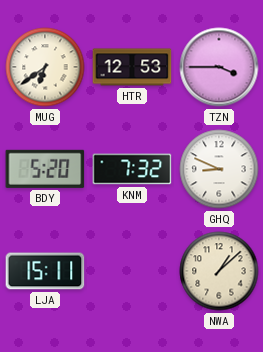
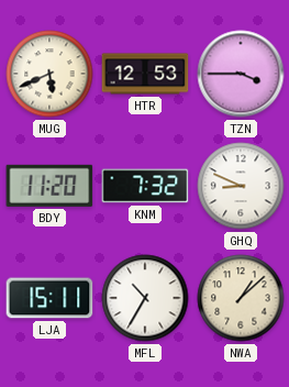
MUG: 6:39 -> 5:41
BDY: 5:20 -> 11:20
MFL: none -> 10:35
